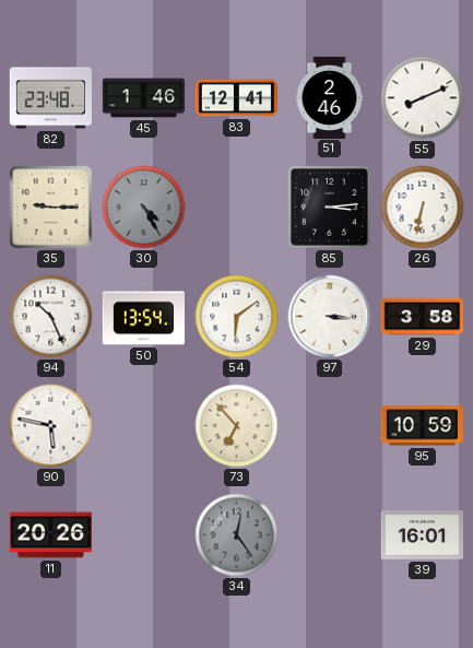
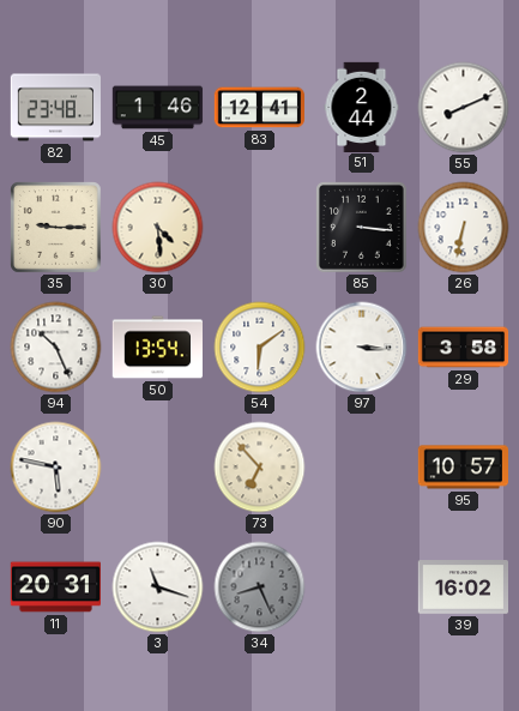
51: 2:46 -> 2:44
30: 4:25 -> 4:29
30 dial: grey -> cream
85: 3:14 -> 3:16
95: 10:59 -> 10:57
11: 20:26 -> 20:31
3: none -> 11:18
34: 12:24 -> 8:26
39: 16:01 -> 16:02
